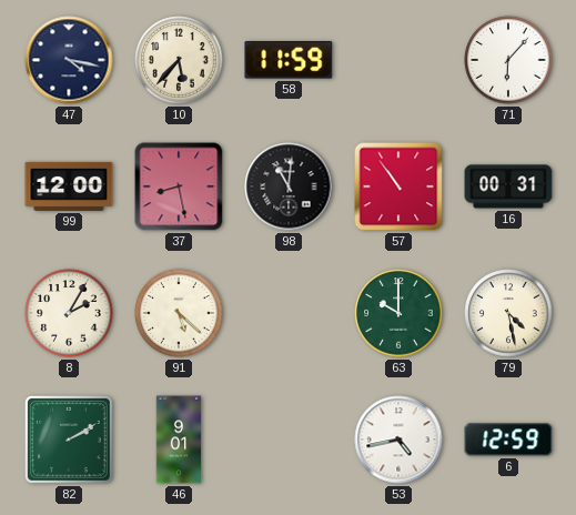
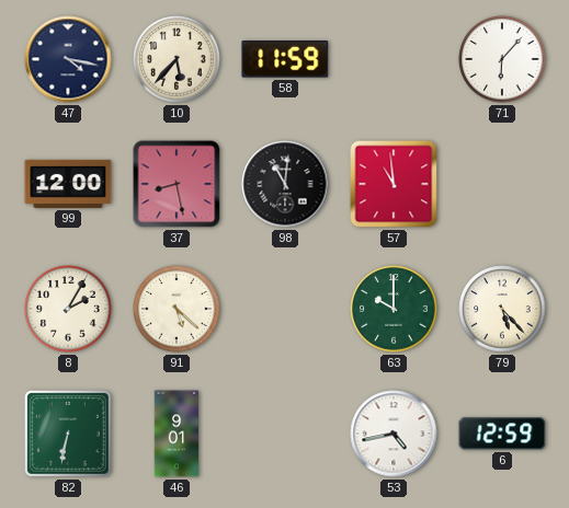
57: 10:54 -> 10:59
16: 00:31 -> none
79: 4:28 -> 5:23
82: 2:10 -> 6:32
